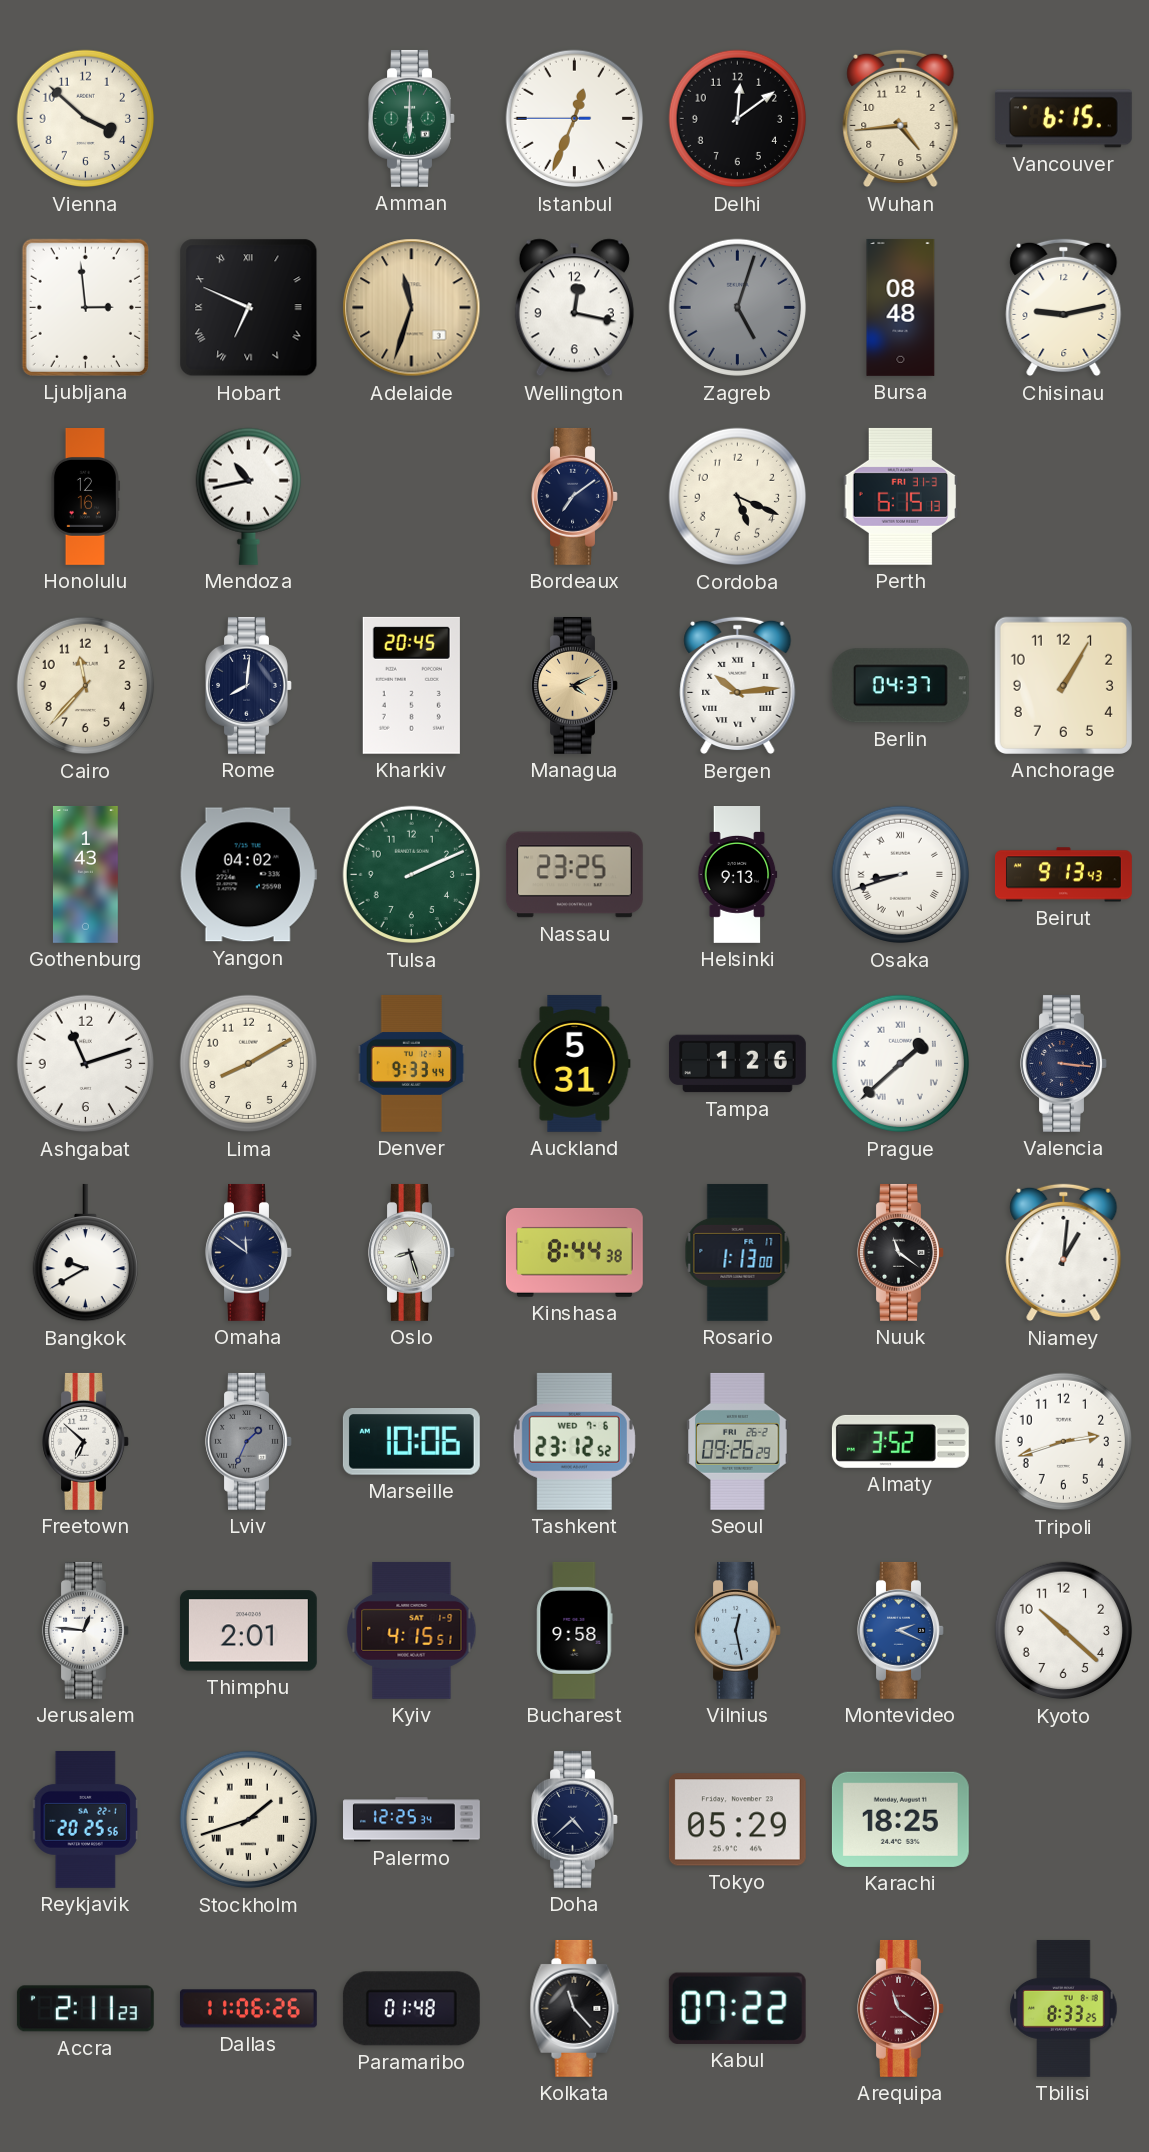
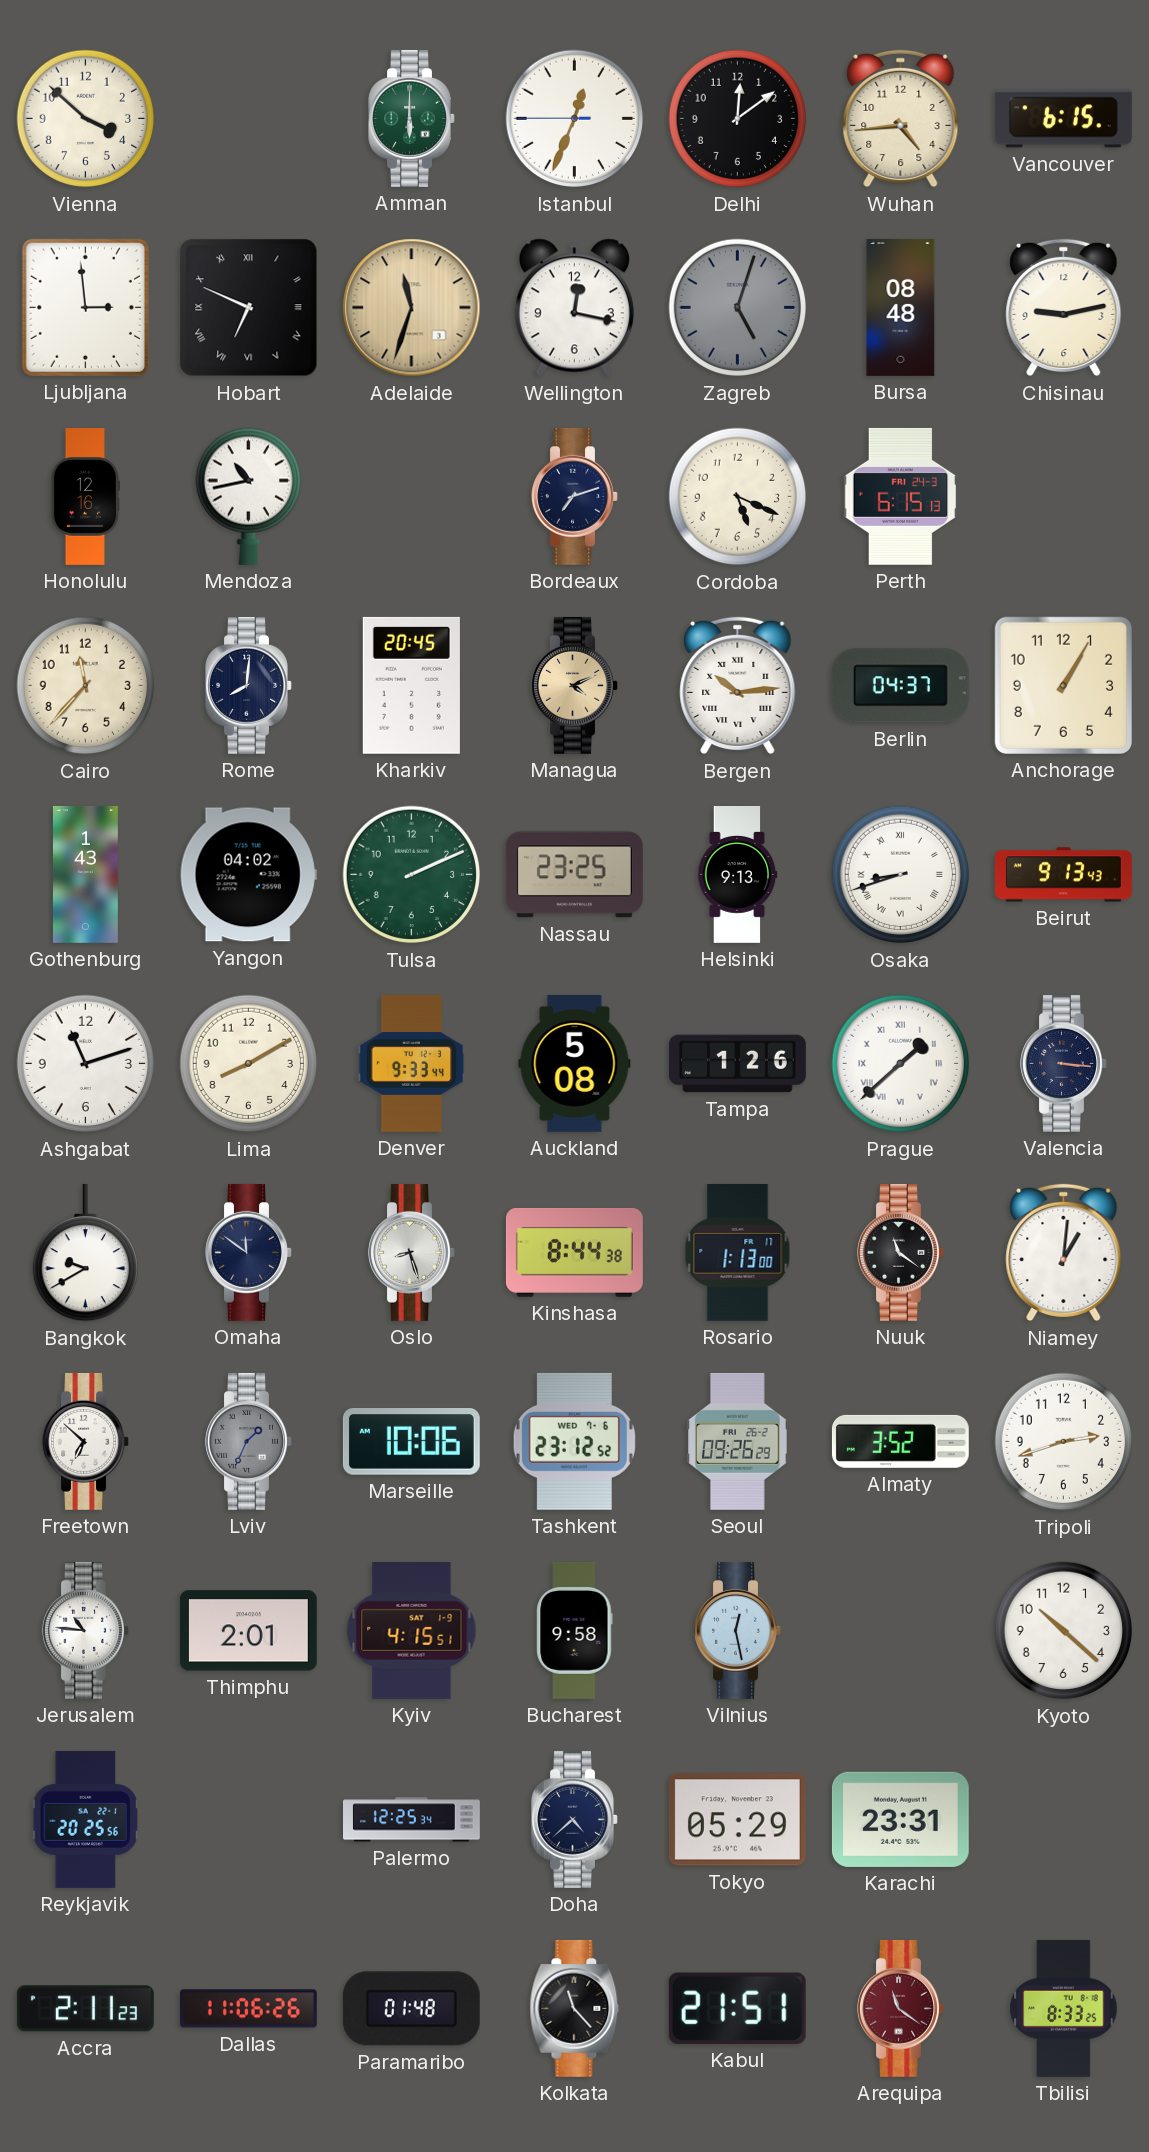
Bordeaux: 7:09 -> 7:12
Perth date: FRI 31-3 -> FRI 24-3
Auckland: 5:31 -> 5:08
Jerusalem: 12:46 -> 10:46
Montevideo: 2:19 -> none
Stockholm: 1:42 -> none
Karachi: 18:25 -> 23:31
Kabul: 07:22 -> 21:51
